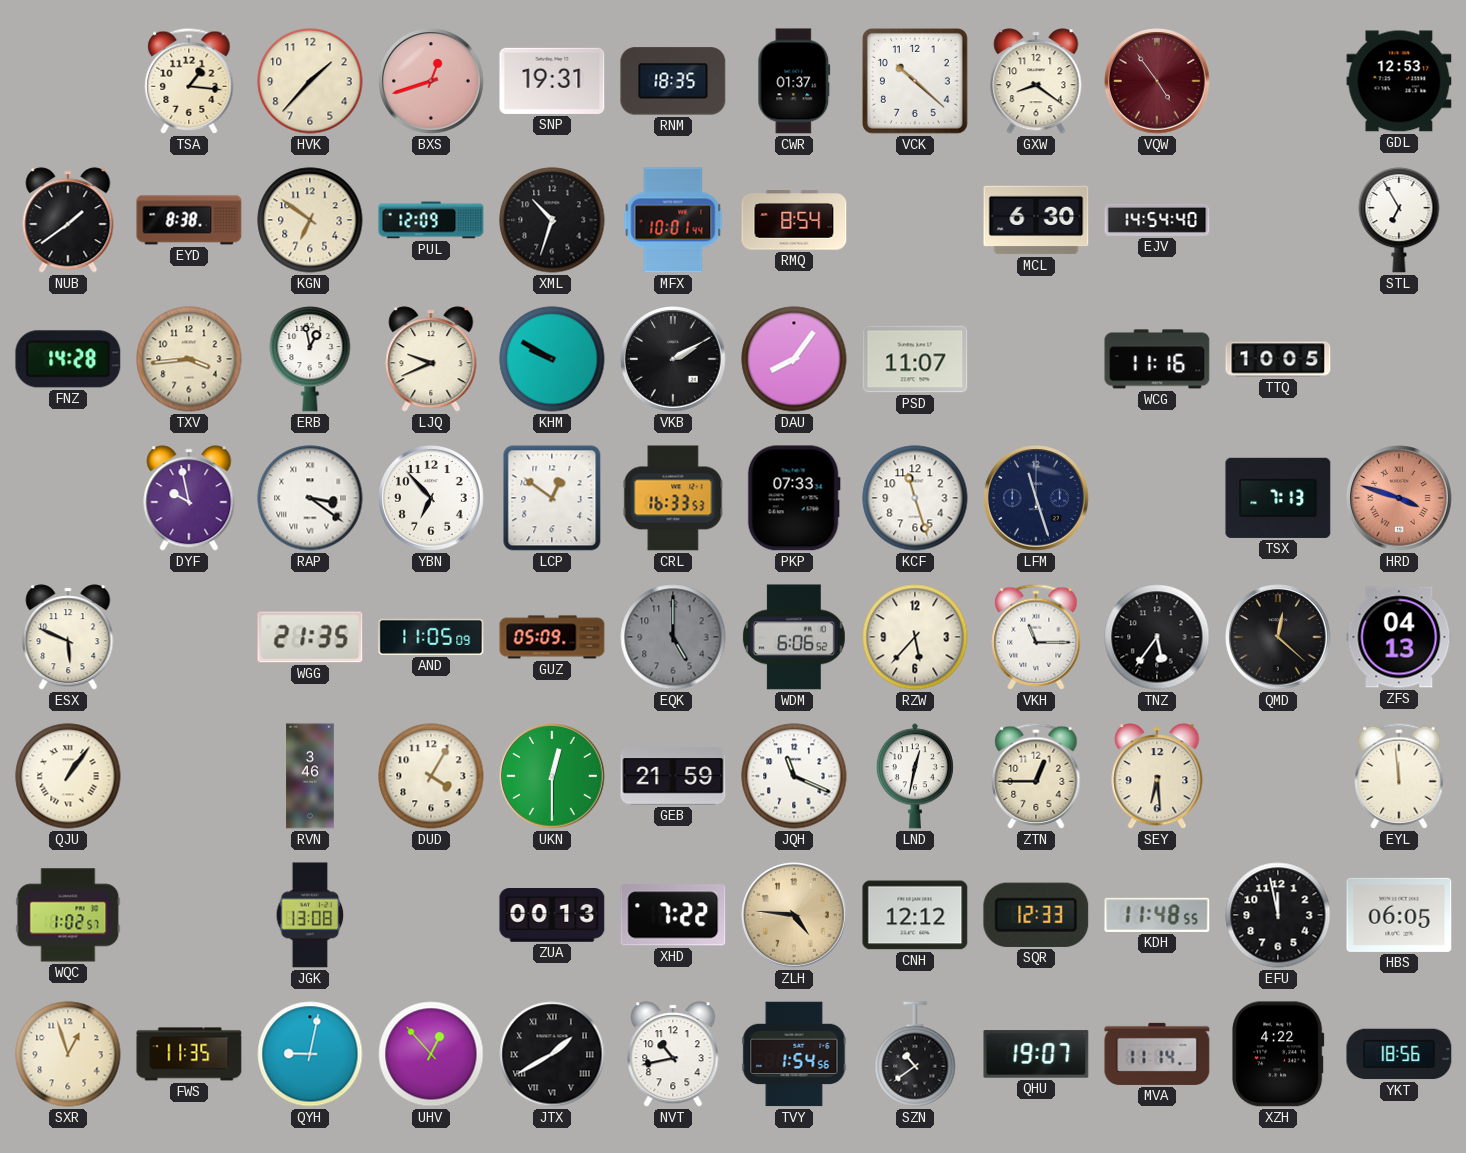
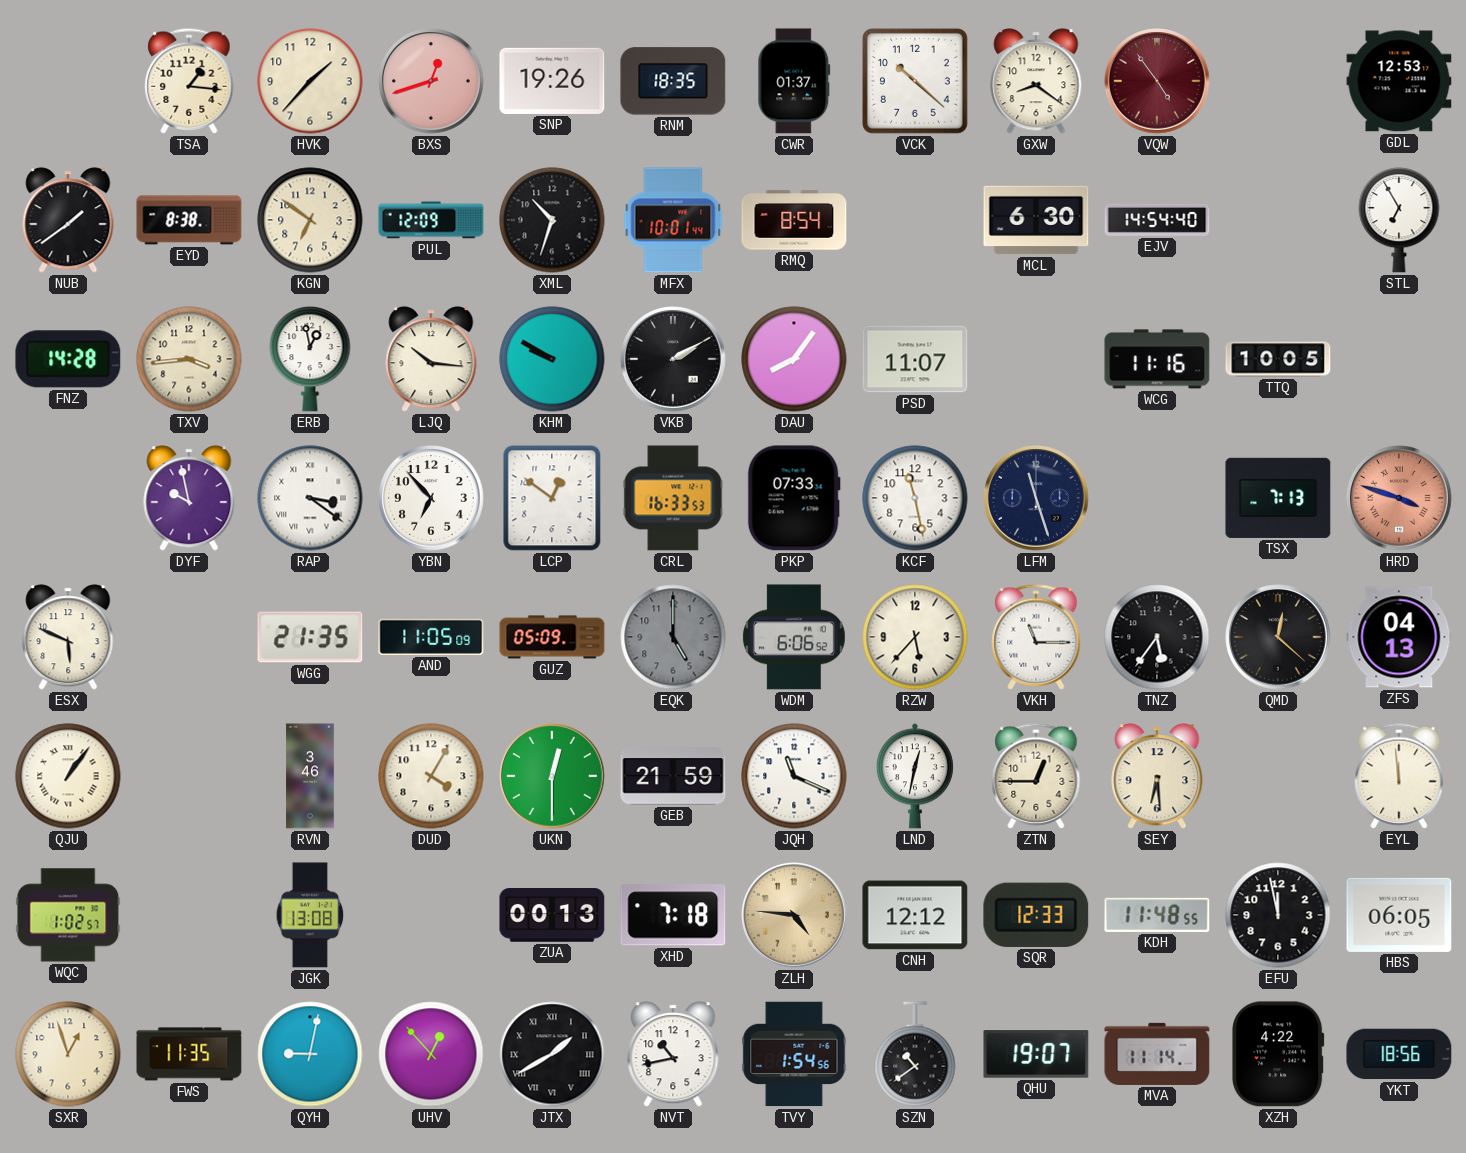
SNP: 19:31 -> 19:26
LJQ: 9:41 -> 10:16
KCF: 11:27 -> 11:28
XHD: 7:22 -> 7:18
